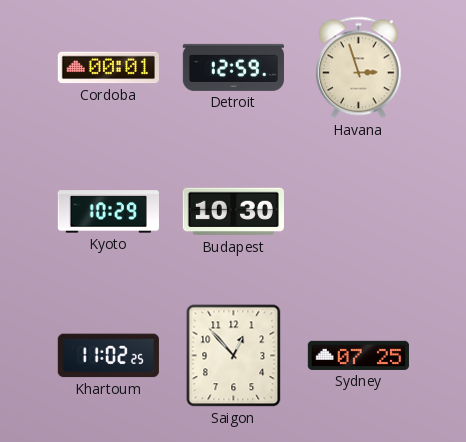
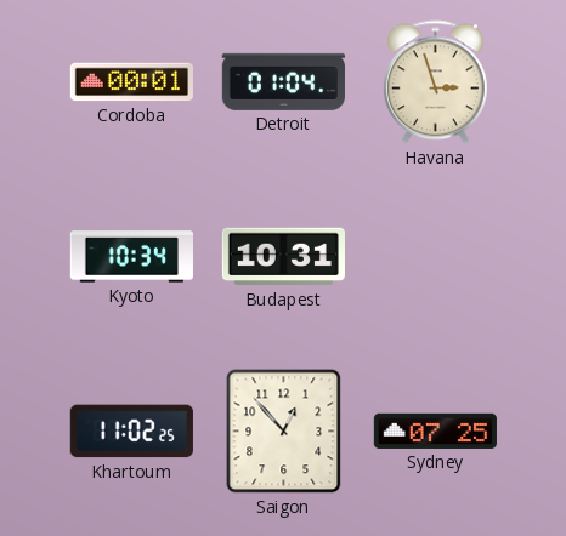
Detroit: 12:59 -> 01:04
Kyoto: 10:29 -> 10:34
Budapest: 10:30 -> 10:31
